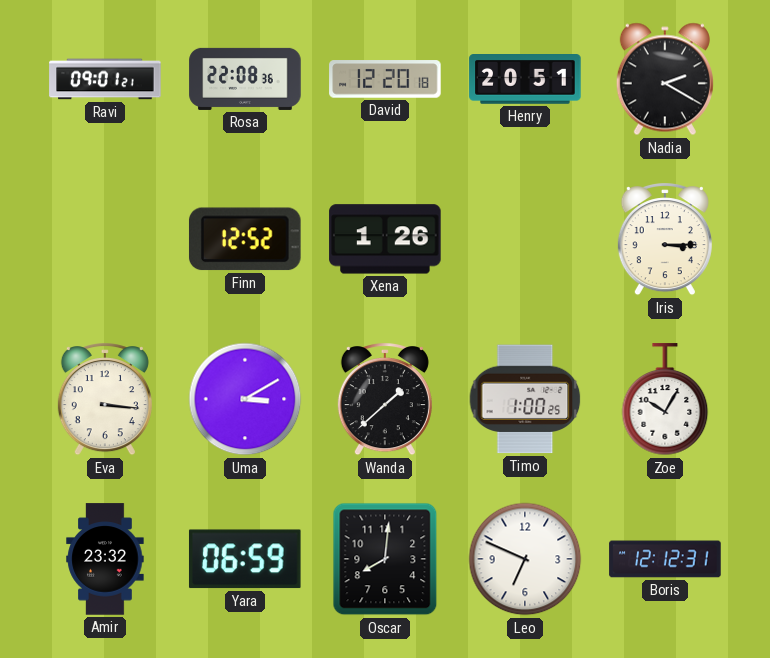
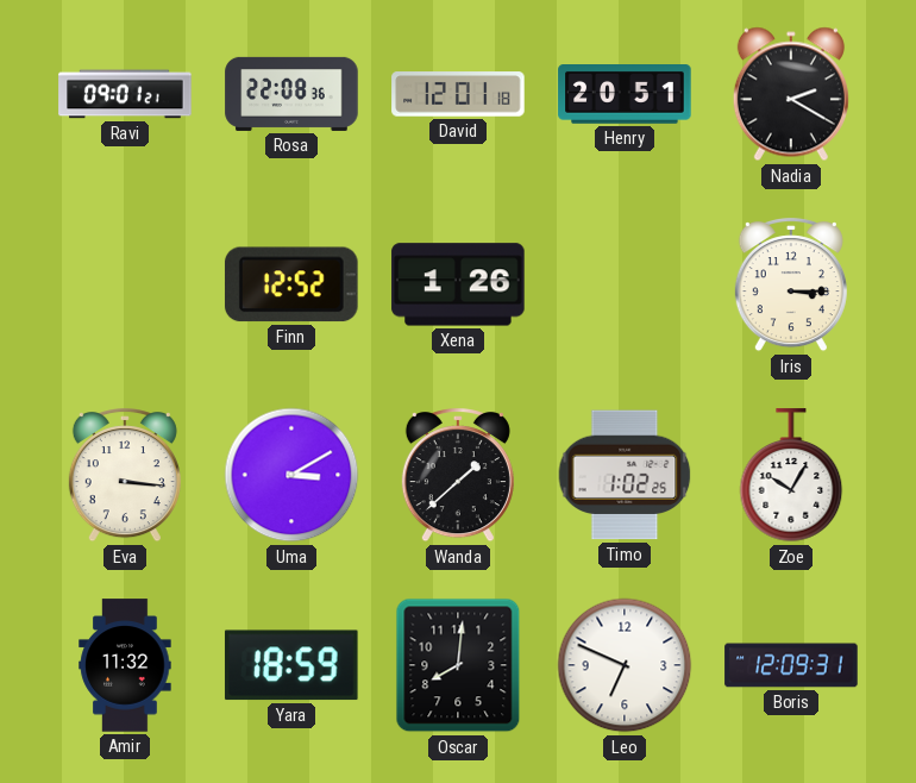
David: 12:20 -> 12:01
Timo: 1:00 -> 1:02
Amir: 23:32 -> 11:32
Yara: 06:59 -> 18:59
Boris: 12:12 -> 12:09
